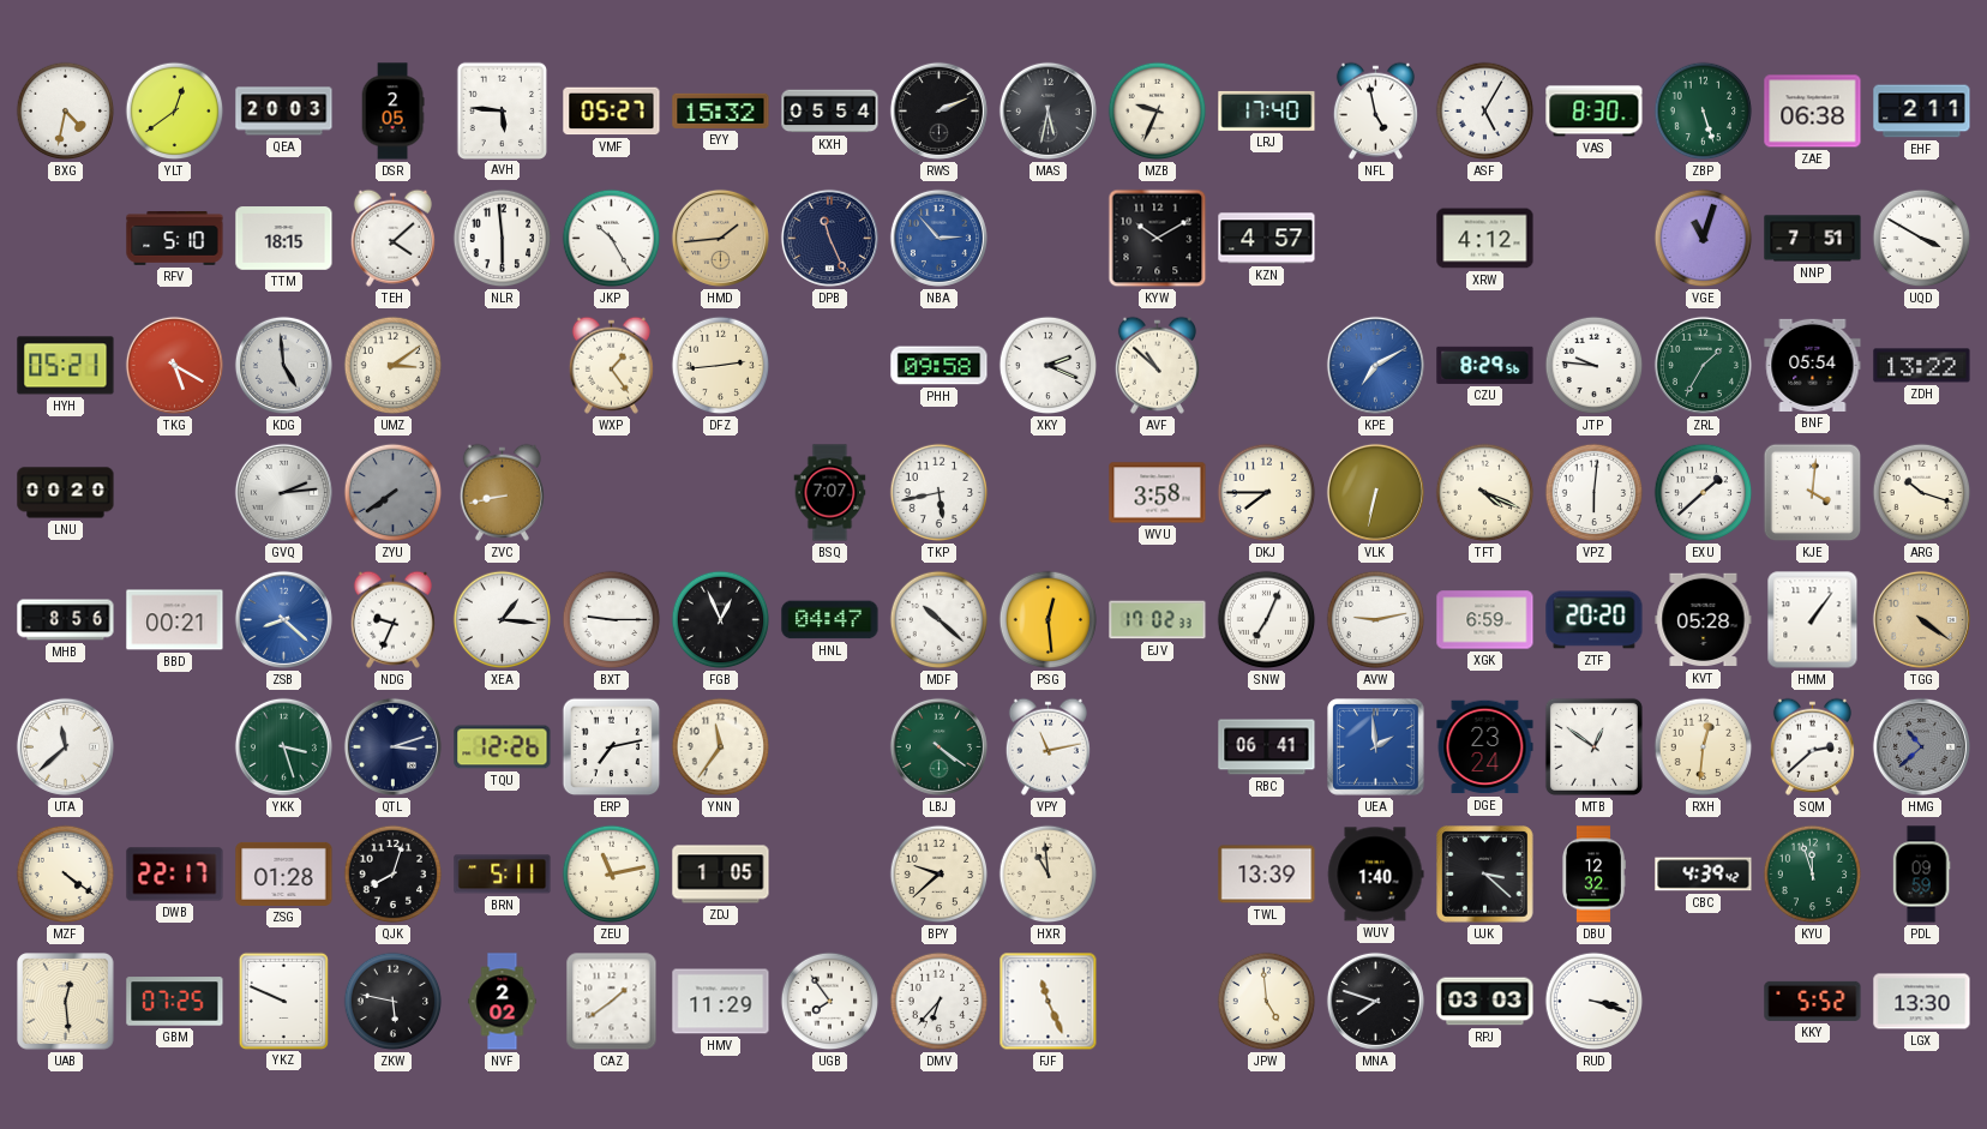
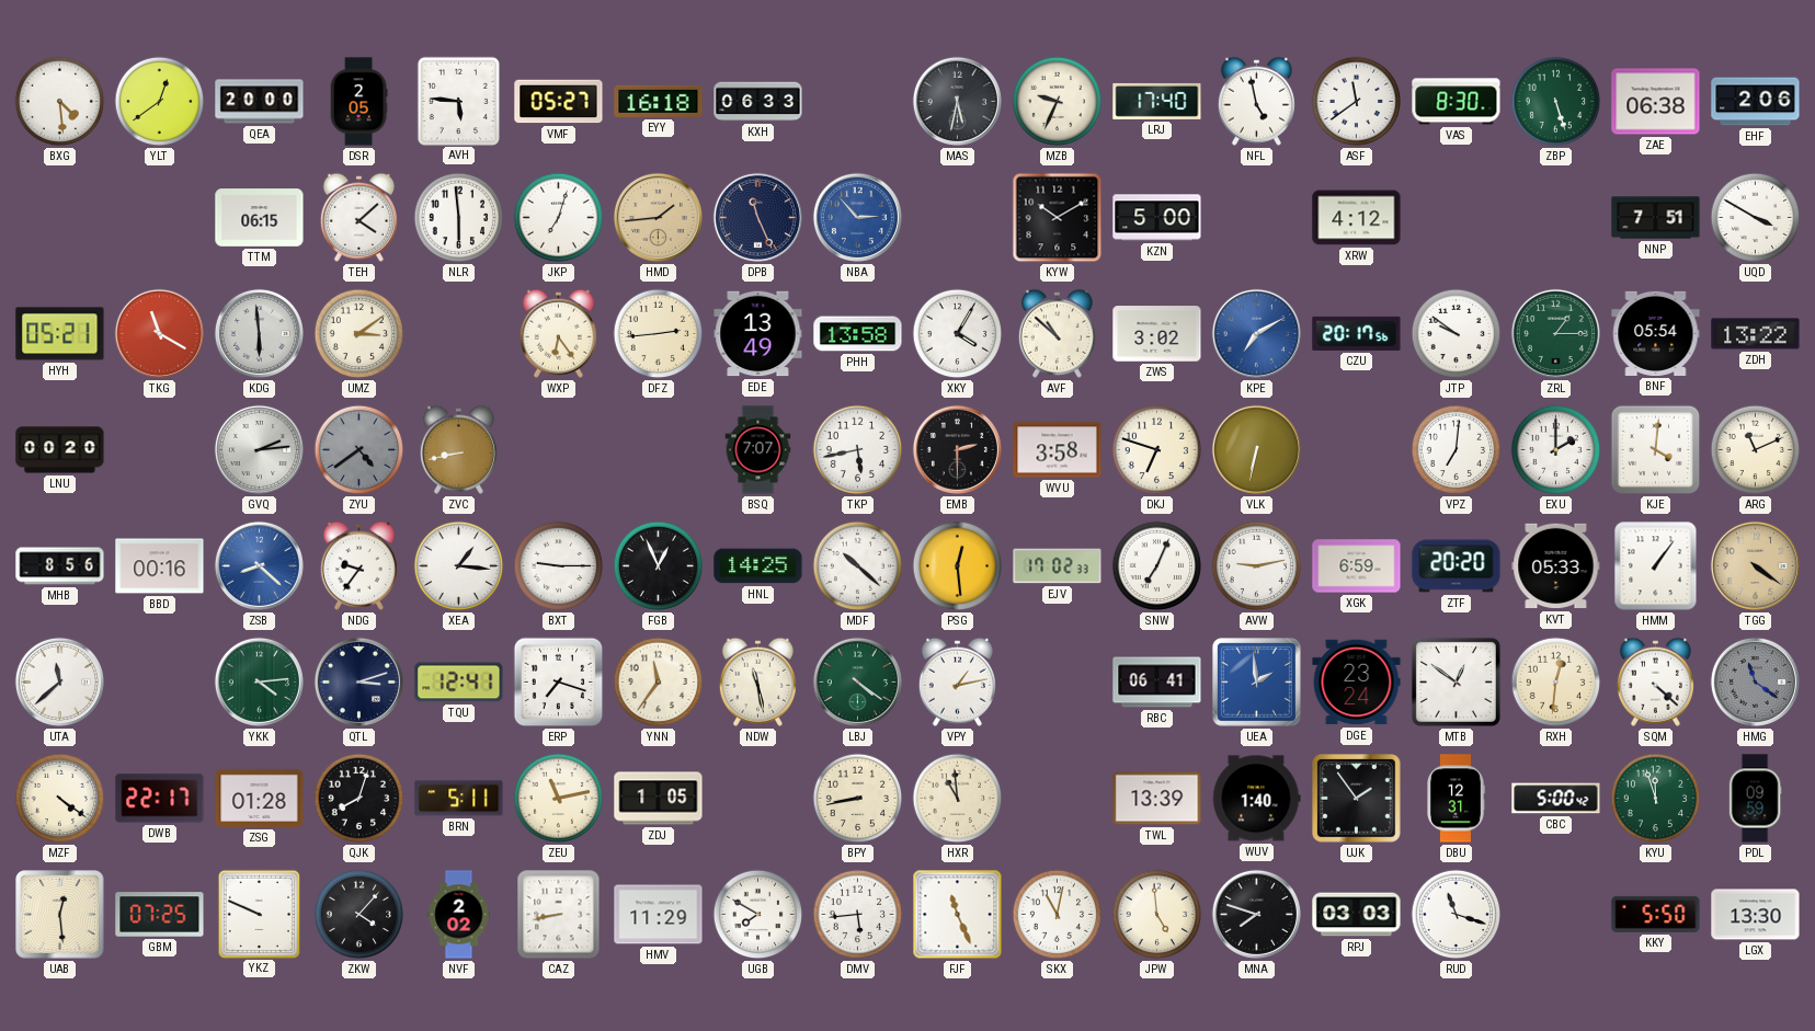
BXG: 4:32 -> 4:29
QEA: 20:03 -> 20:00
EYY: 15:32 -> 16:18
KXH: 05:54 -> 06:33
RWS: 2:11 -> none
ASF: 5:05 -> 11:39
EHF: 2:11 -> 2:06
RFV: 5:10 -> none
TTM: 18:15 -> 06:15
JKP: 10:25 -> 7:03
KZN: 4:57 -> 5:00
VGE: 11:03 -> none
TKG: 5:20 -> 11:20
KDG: 4:59 -> 5:59
WXP: 1:24 -> 6:24
EDE: none -> 13:49
PHH: 09:58 -> 13:58
XKY: 2:19 -> 4:05
ZWS: none -> 3:02
CZU: 8:29 -> 20:17
JTP: 9:46 -> 9:51
ZRL: 1:35 -> 1:15
ZYU: 7:39 -> 4:39
EMB: none -> 2:30
DKJ: 7:45 -> 6:48
TFT: 4:19 -> none
VPZ: 6:01 -> 7:01
EXU: 1:38 -> 2:00
ARG: 10:18 -> 11:11
BBD: 00:21 -> 00:16
NDG: 9:34 -> 9:36
HNL: 04:47 -> 14:25
KVT: 05:28 -> 05:33
YKK: 3:27 -> 4:14
TQU: 12:26 -> 12:41
ERP: 7:13 -> 7:18
NDW: none -> 11:28
VPY: 11:13 -> 1:13
SQM: 2:38 -> 4:22
HMG: 10:38 -> 11:21
BPY: 9:38 -> 8:43
UJK: 3:22 -> 1:54
DBU: 12:32 -> 12:31
CBC: 4:39 -> 5:00
ZKW: 5:47 -> 4:07
CAZ: 1:39 -> 8:43
UGB: 7:54 -> 7:50
DMV: 6:37 -> 5:44
SKX: none -> 11:02
RUD: 3:18 -> 11:18
KKY: 5:52 -> 5:50
